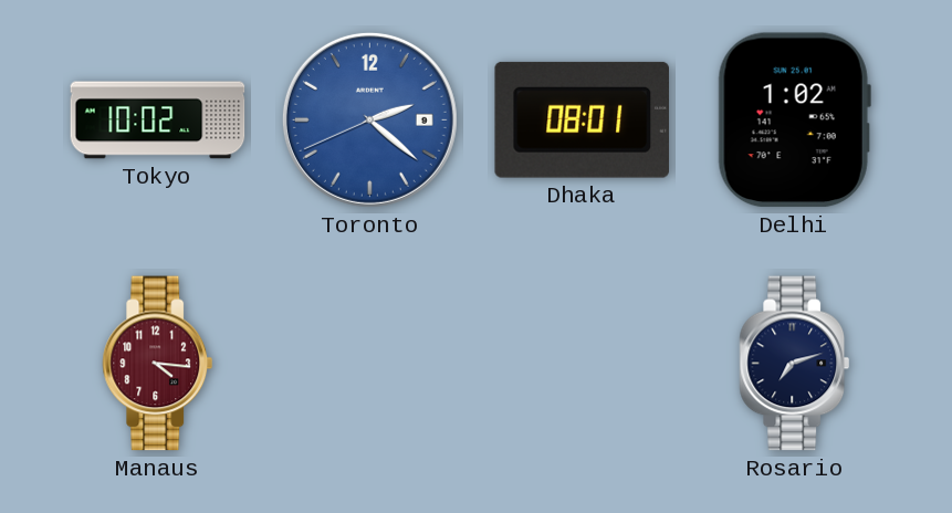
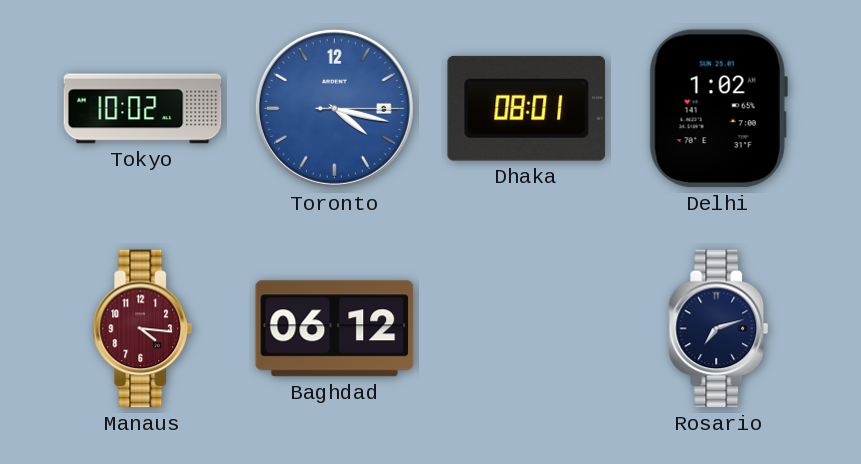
Toronto: 2:21 -> 4:17
Baghdad: none -> 06:12
